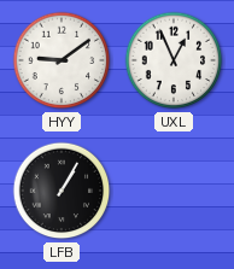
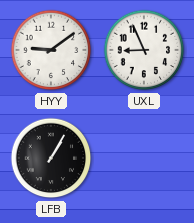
UXL: 12:56 -> 8:56
